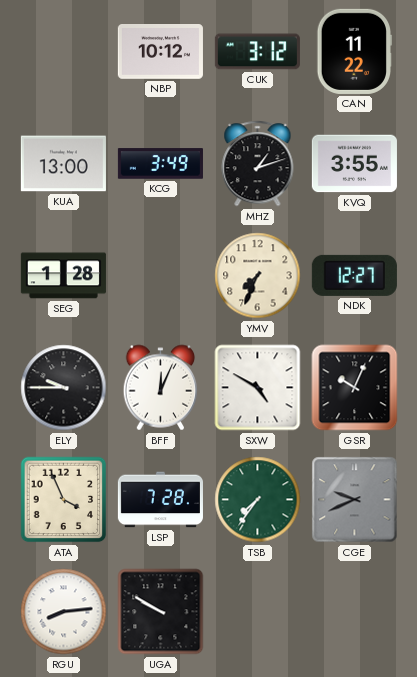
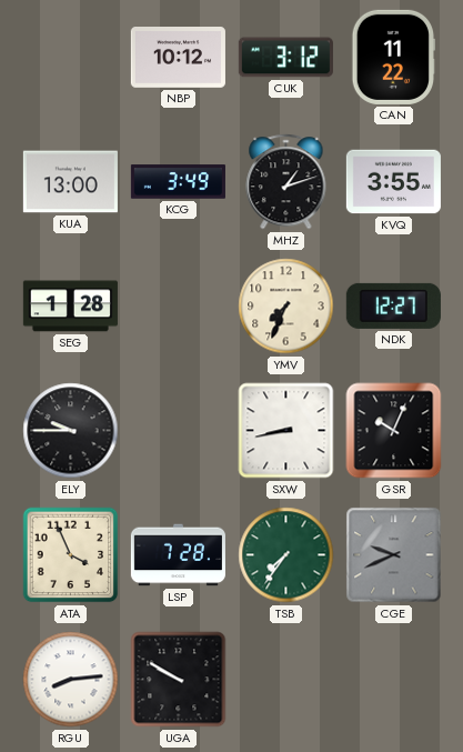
BFF: 12:04 -> none
SXW: 4:50 -> 8:43
